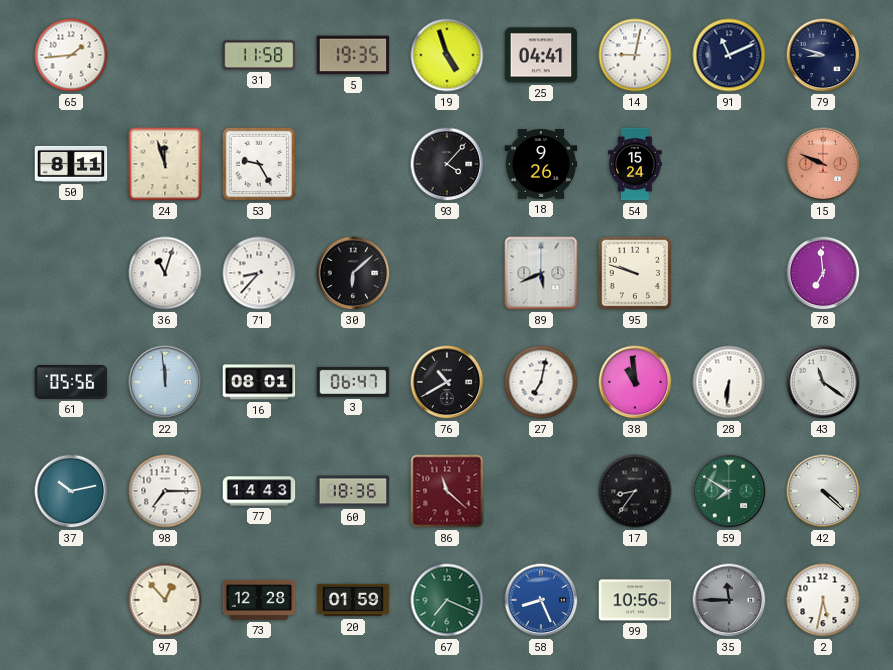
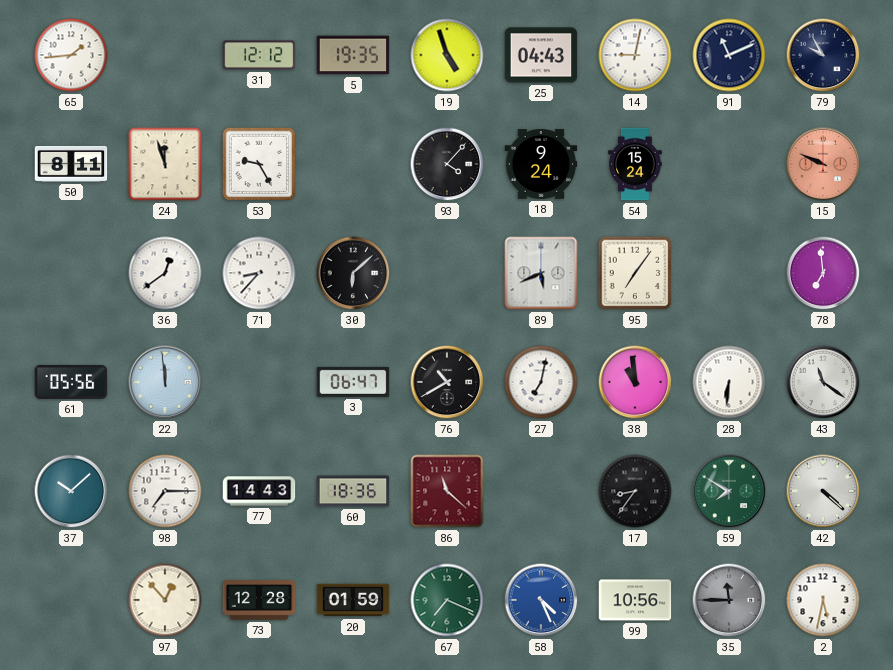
31: 11:58 -> 12:12
25: 04:41 -> 04:43
79: 8:48 -> 9:55
18: 9:26 -> 9:24
36: 11:03 -> 12:39
95: 9:48 -> 7:06
16: 08:01 -> none
37: 10:13 -> 10:08
58: 8:26 -> 4:26
